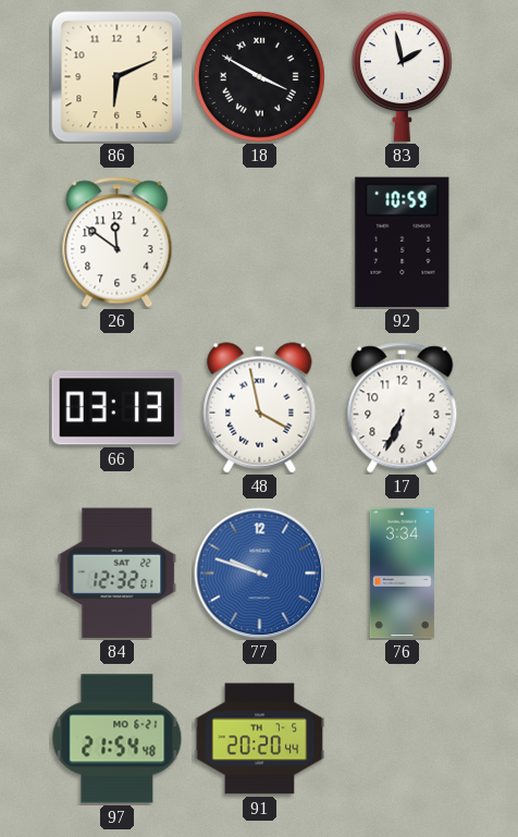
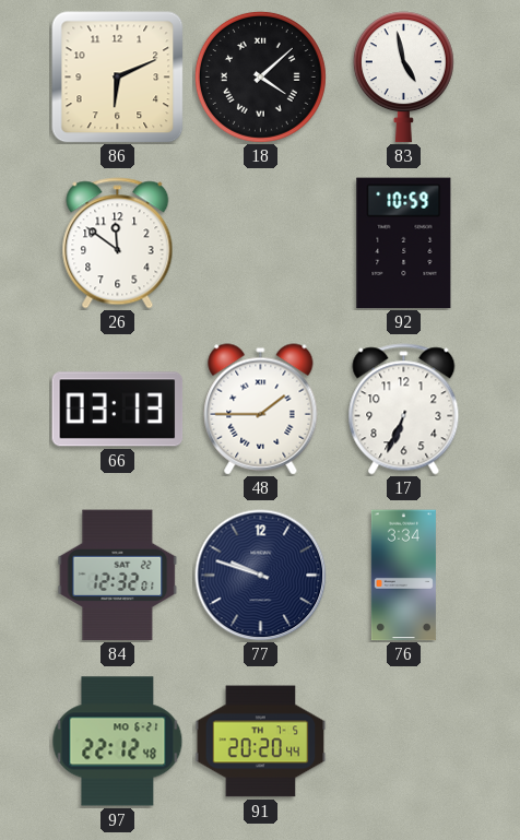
18: 3:50 -> 4:08
83: 1:58 -> 4:58
48: 3:58 -> 1:45
77 dial: blue -> navy
97: 21:54 -> 22:12
